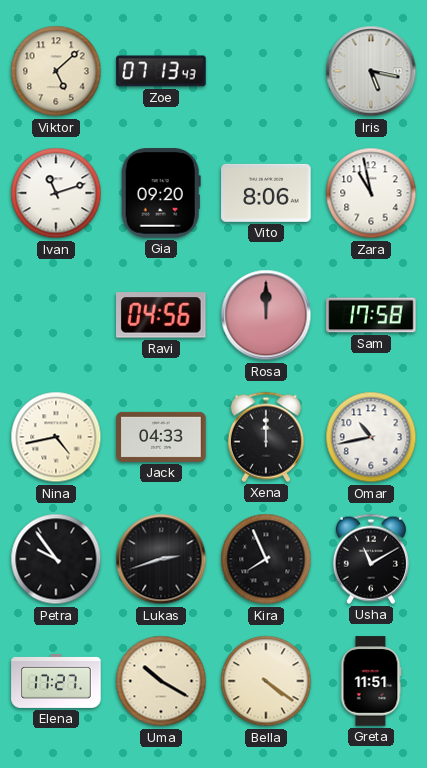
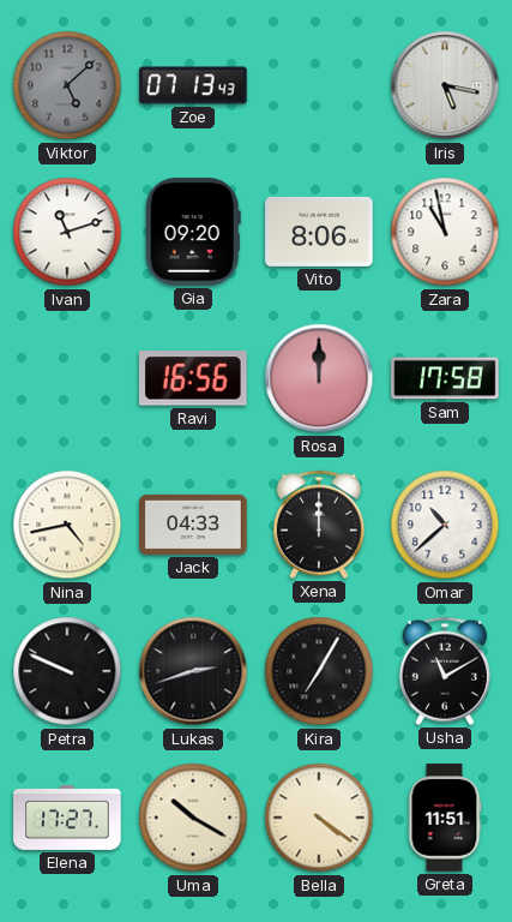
Viktor dial: cream -> grey
Ravi: 04:56 -> 16:56
Omar: 10:43 -> 10:38
Petra: 9:54 -> 9:49
Kira: 7:56 -> 7:05
